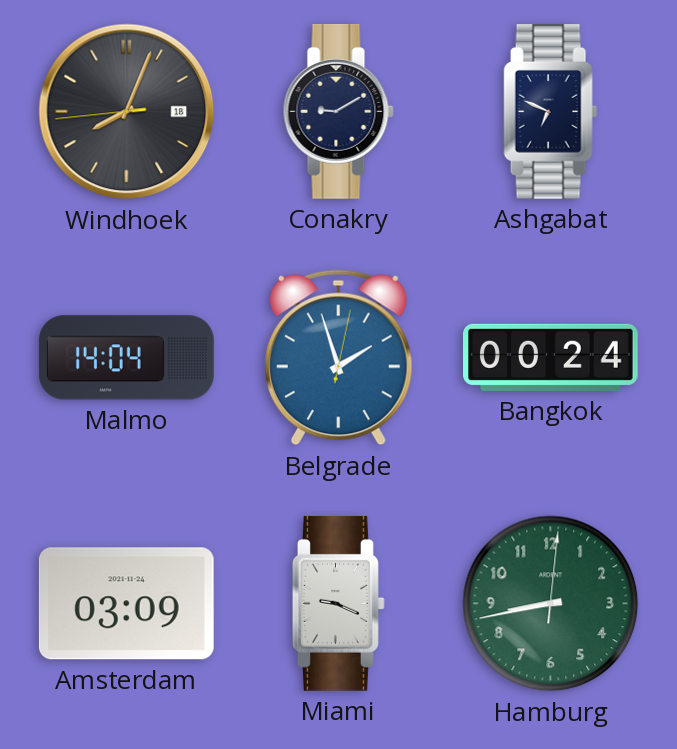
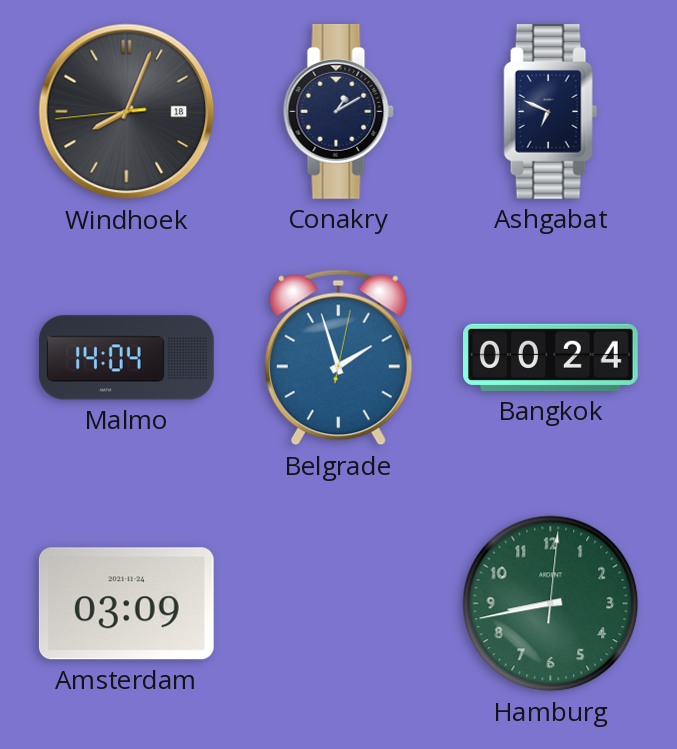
Conakry: 9:10 -> 1:10
Miami: 9:19 -> none
